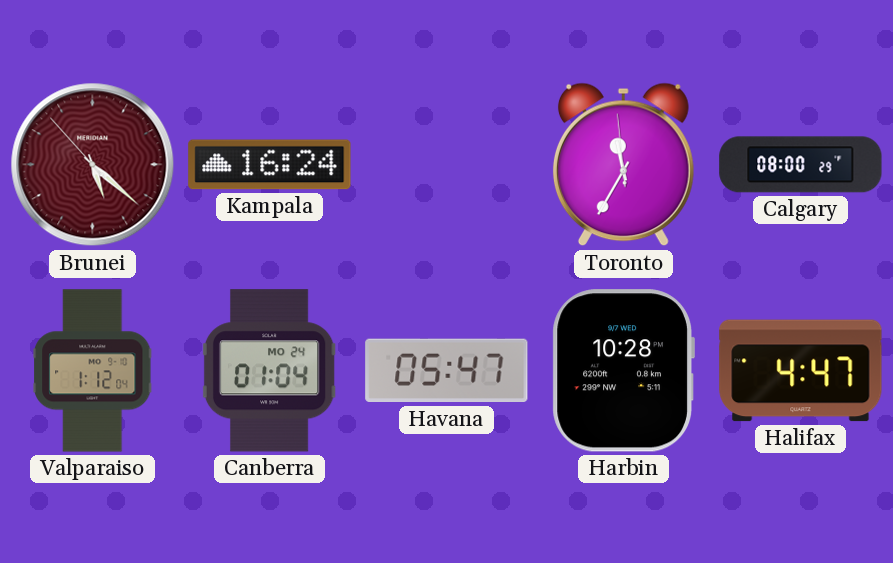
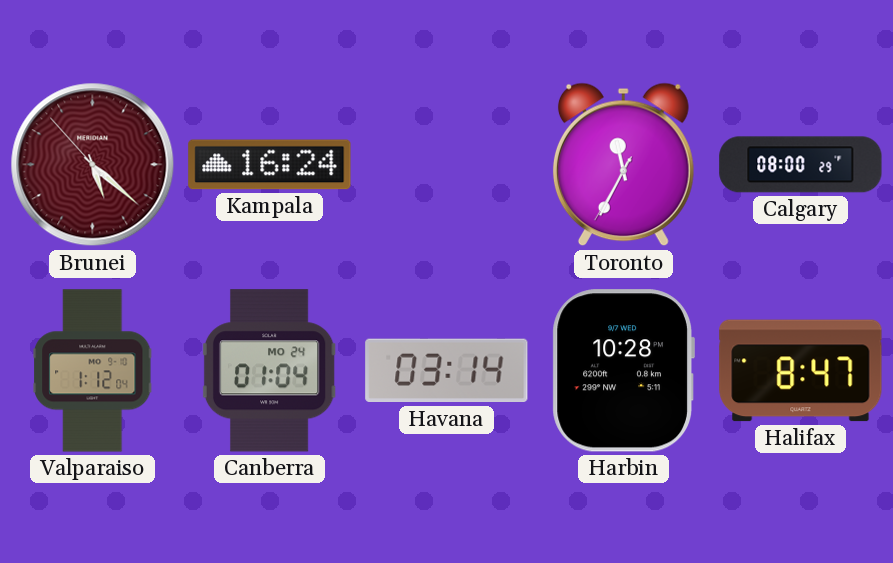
Toronto: 11:34:59 -> 11:34:35
Havana: 05:47 -> 03:14
Halifax: 4:47 -> 8:47
